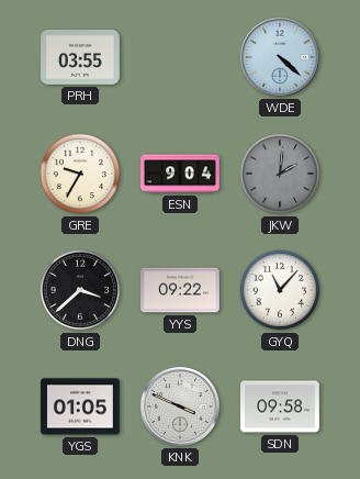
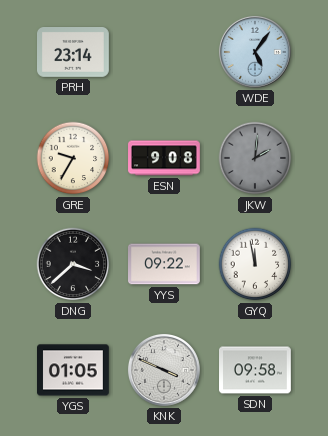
PRH: 03:55 -> 23:14
WDE: 4:22 -> 5:06
ESN: 9:04 -> 9:08
GYQ: 11:07 -> 11:58
